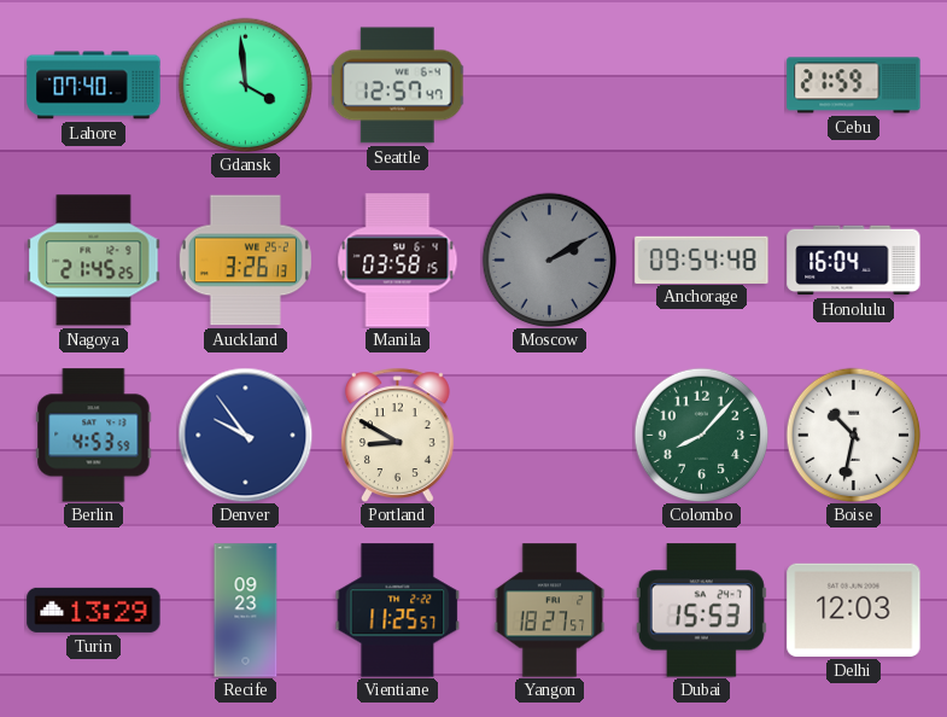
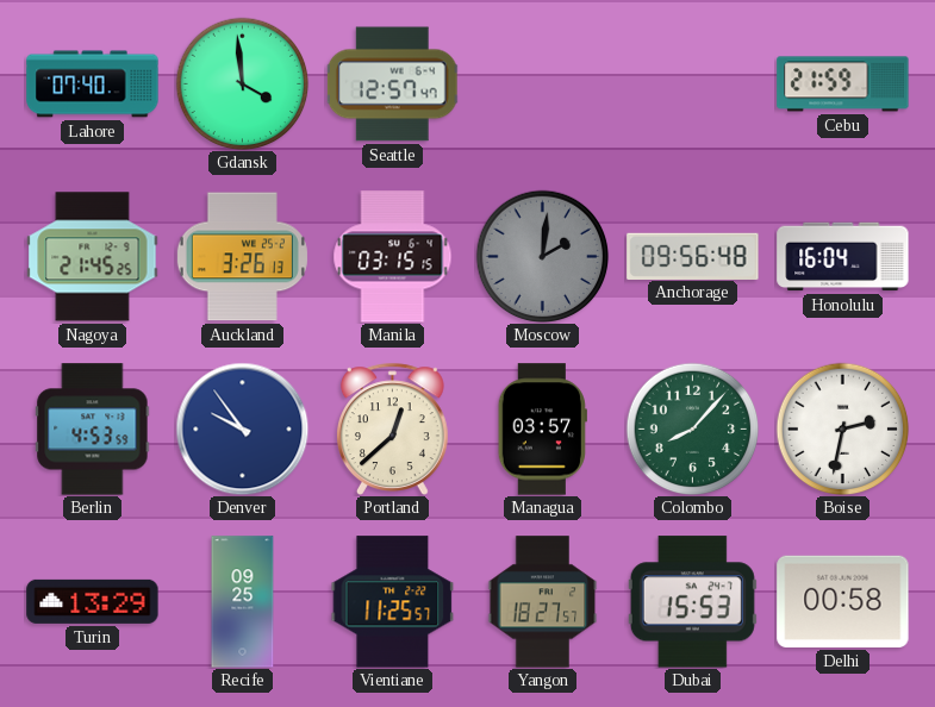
Manila: 03:58 -> 03:15
Moscow: 2:10 -> 2:01
Anchorage: 09:54 -> 09:56
Portland: 8:50 -> 12:38
Managua: none -> 03:57
Boise: 10:32 -> 2:32
Recife: 09:23 -> 09:25
Delhi: 12:03 -> 00:58
